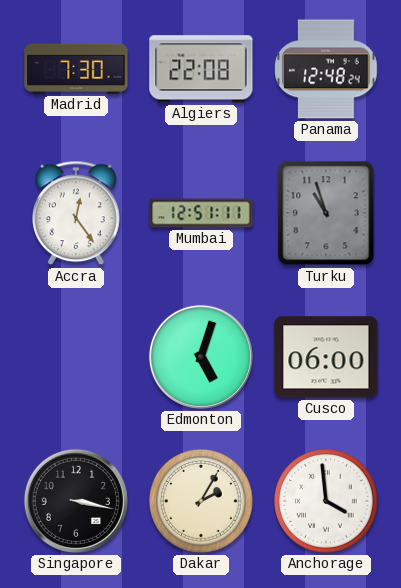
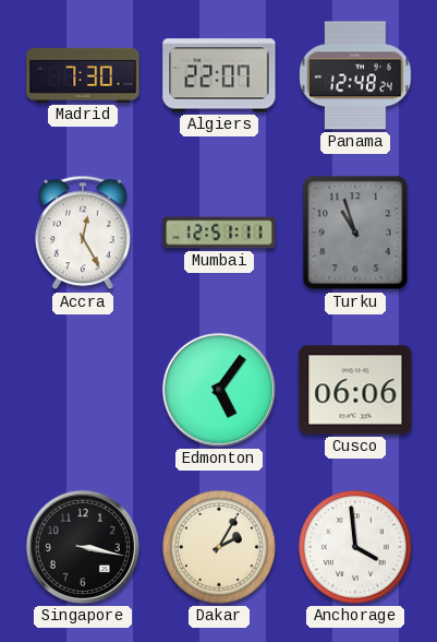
Algiers: 22:08 -> 22:07
Accra: 12:24 -> 12:25
Edmonton: 5:03 -> 5:06
Cusco: 06:00 -> 06:06
